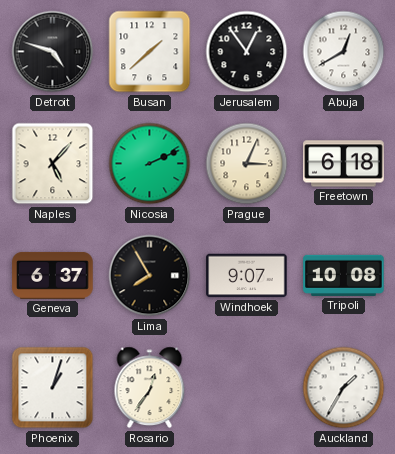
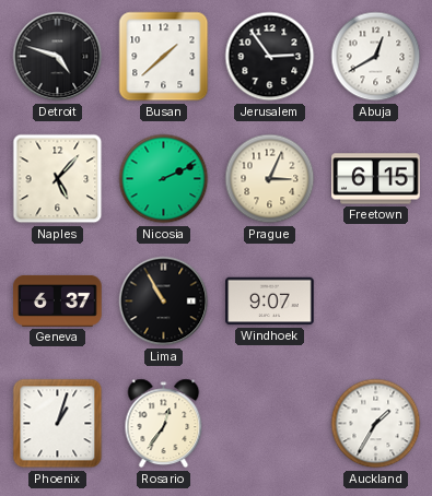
Jerusalem: 12:54 -> 2:54
Freetown: 6:18 -> 6:15
Lima: 7:55 -> 10:55
Tripoli: 10:08 -> none
